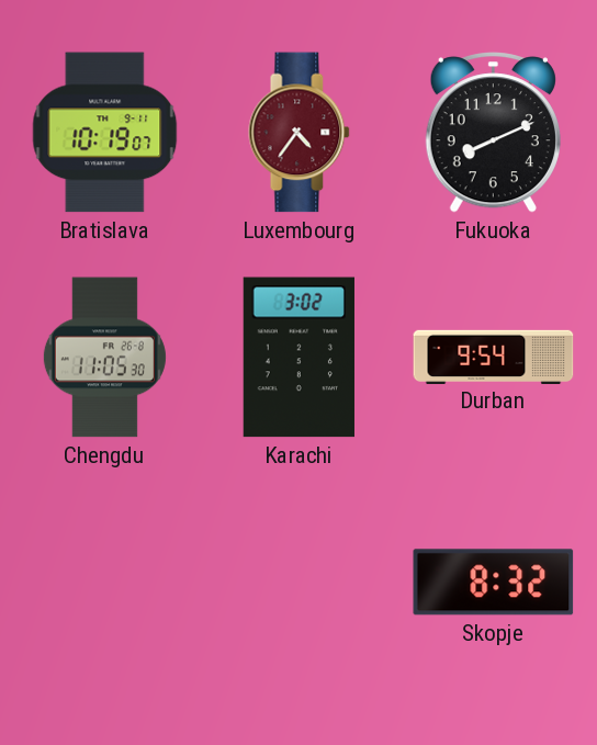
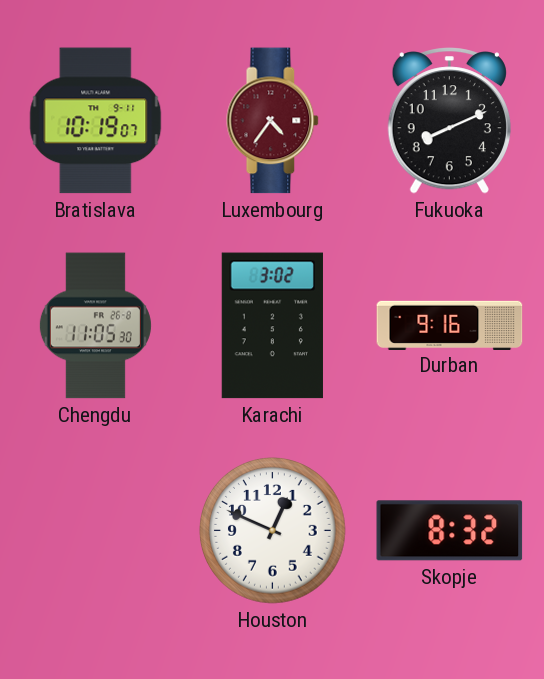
Durban: 9:54 -> 9:16
Houston: none -> 12:49
